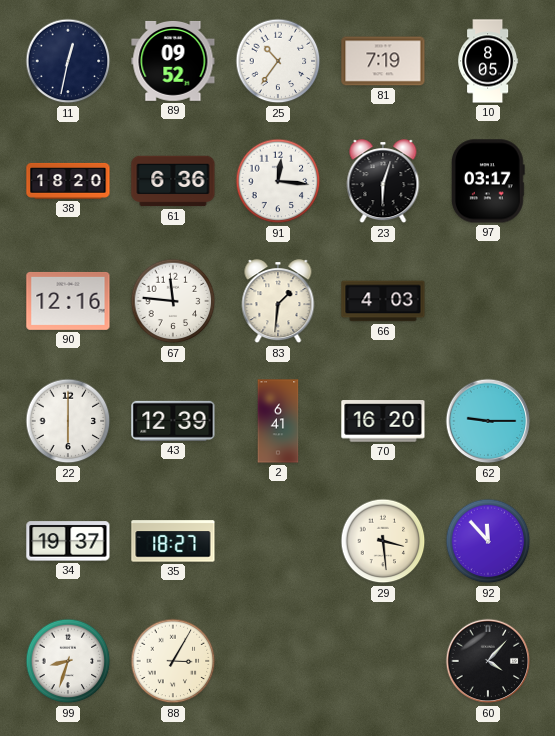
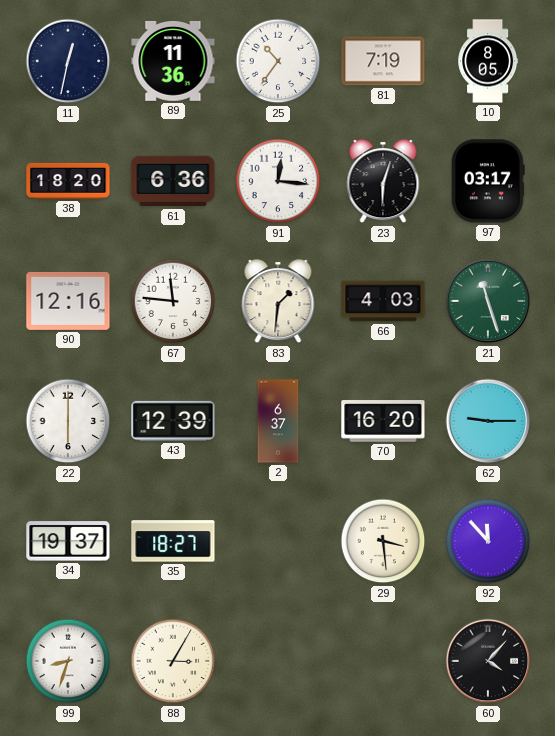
89: 09:52 -> 11:36
21: none -> 11:27
2: 6:41 -> 6:37
